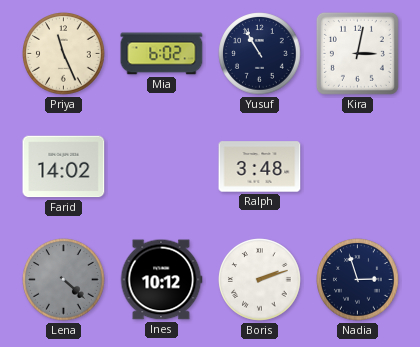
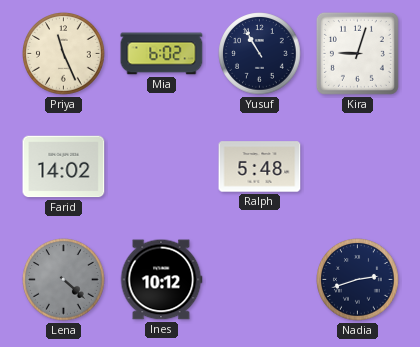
Kira: 3:02 -> 9:03
Ralph: 3:48 -> 5:48
Boris: 2:12 -> none
Nadia: 2:57 -> 2:42
